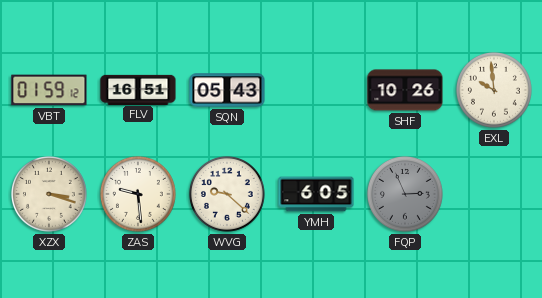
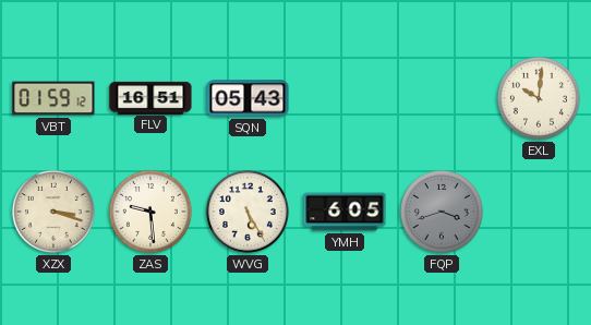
SHF: 10:26 -> none
EXL: 9:59 -> 10:01
WVG: 9:22 -> 5:25
FQP: 2:56 -> 3:42
